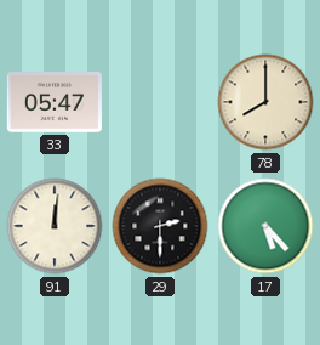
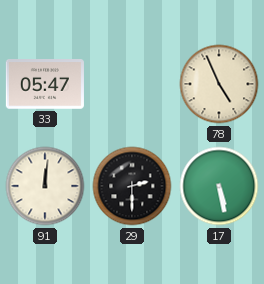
78: 8:00 -> 4:56
17: 5:23 -> 5:28
